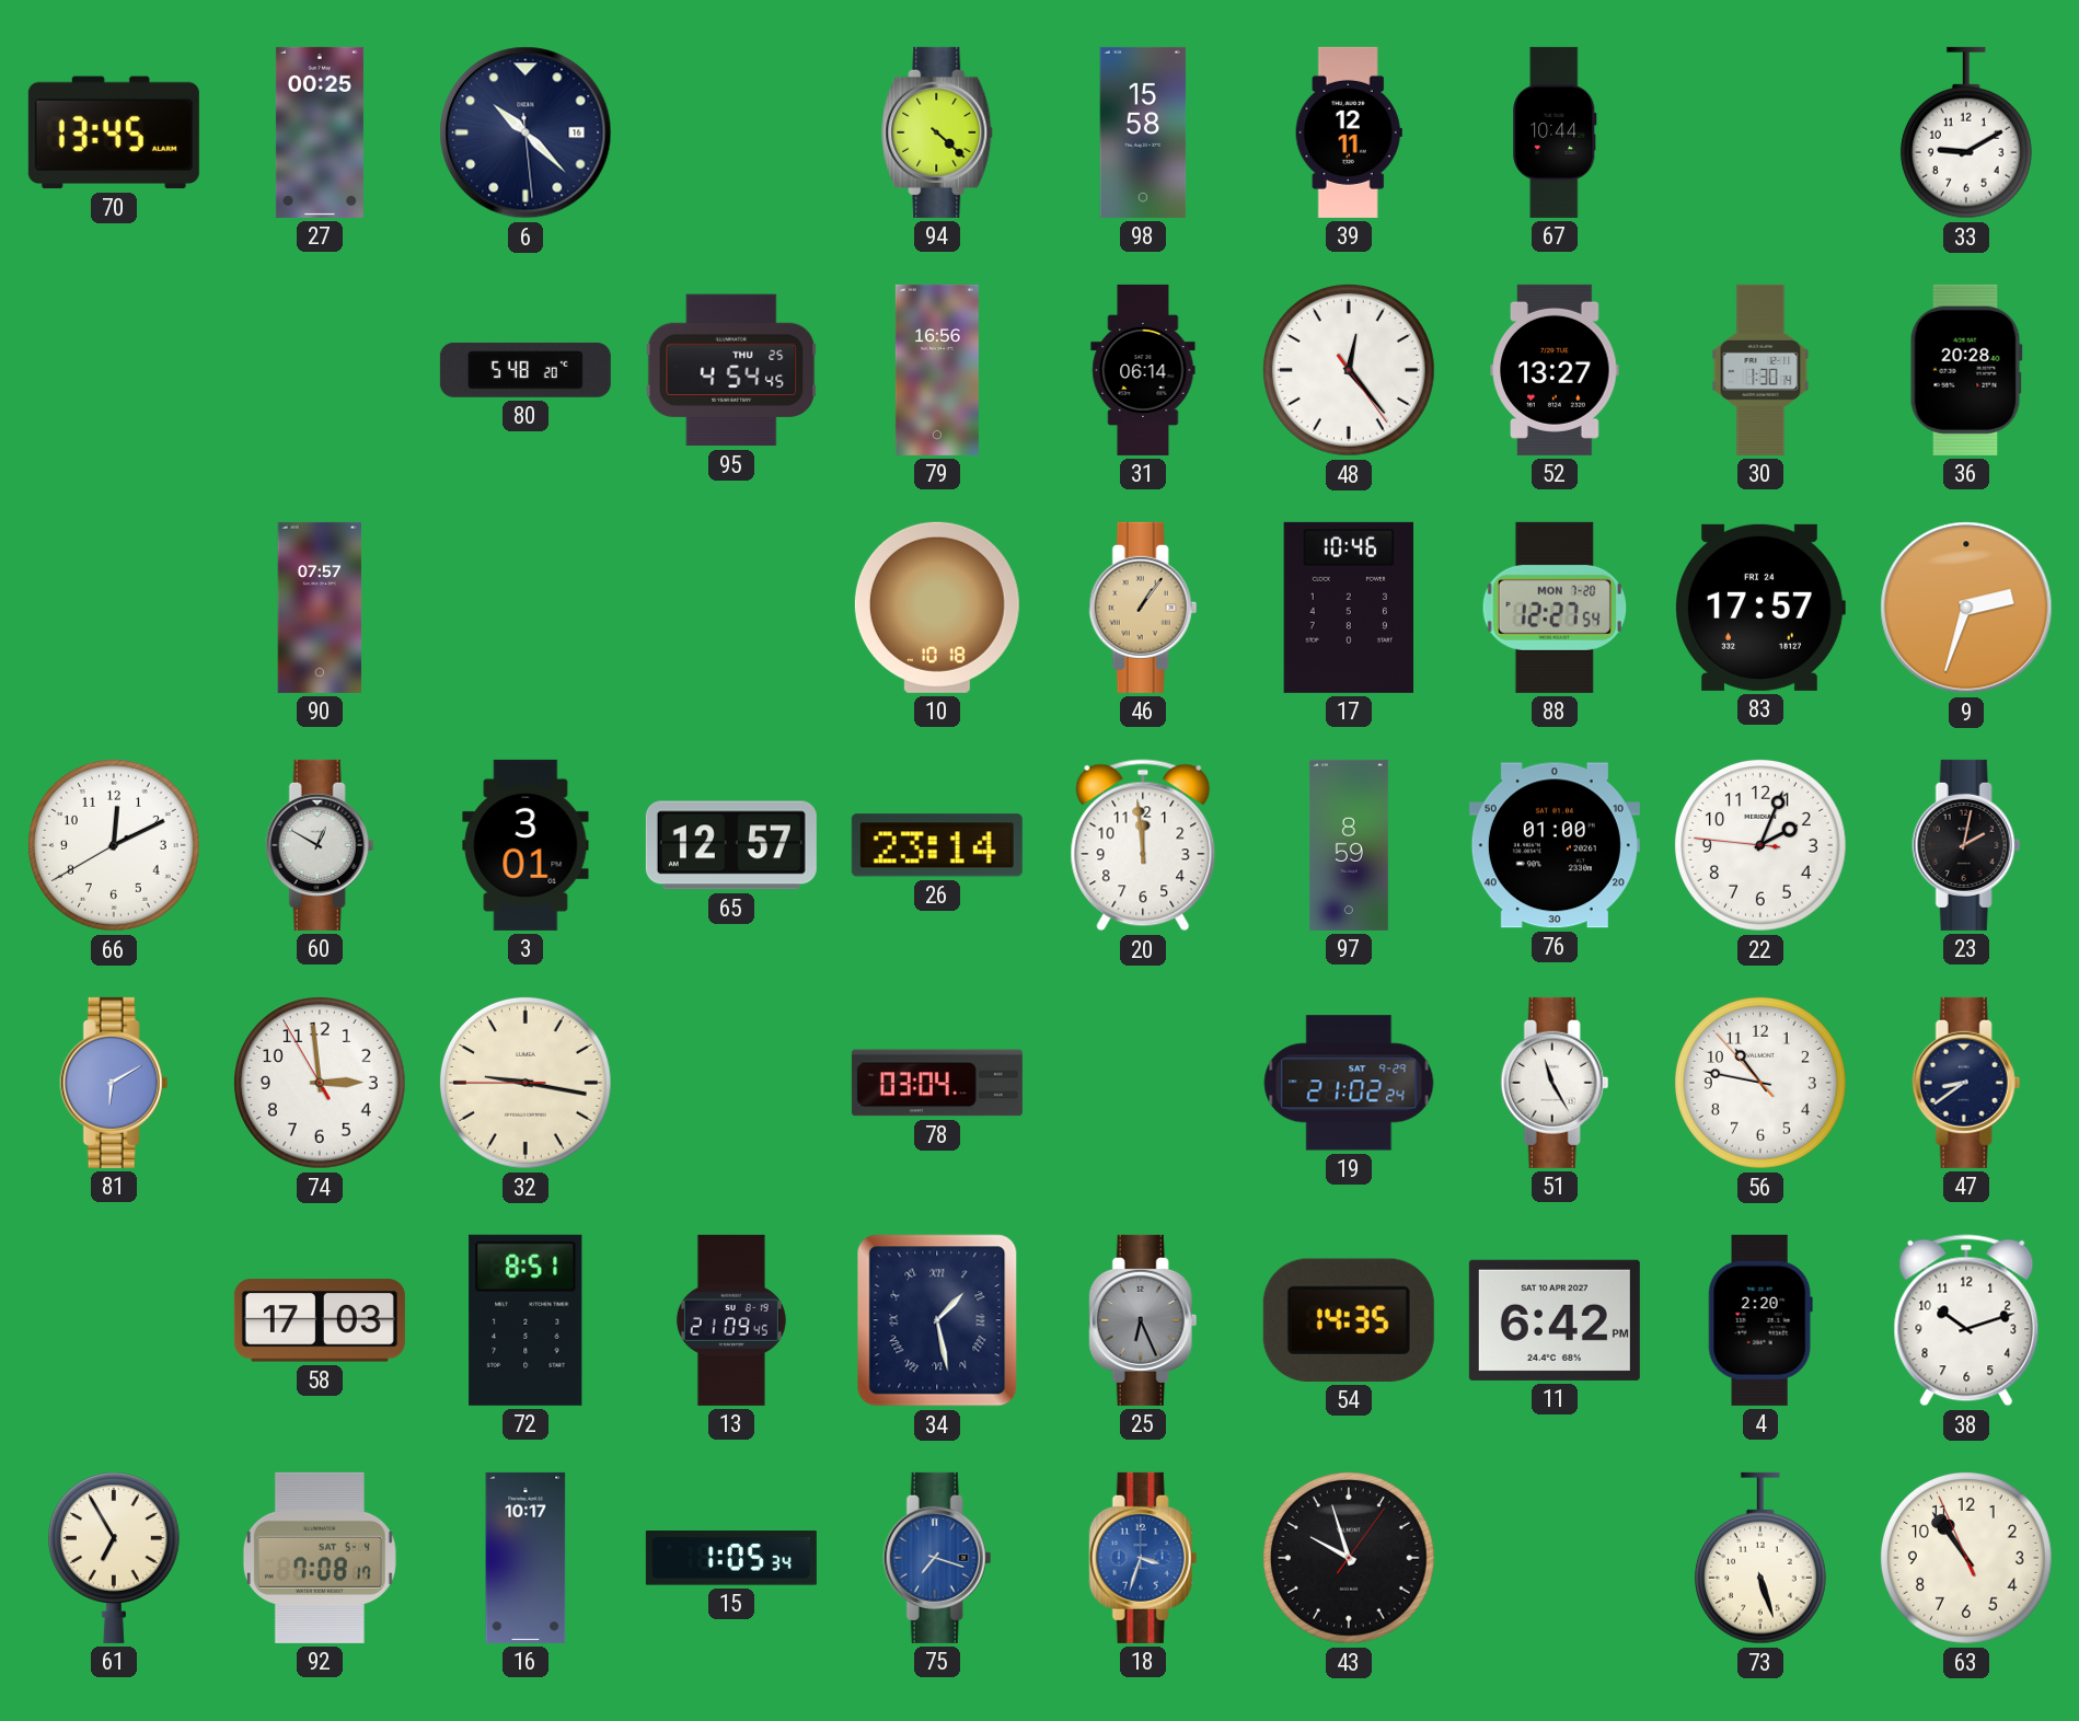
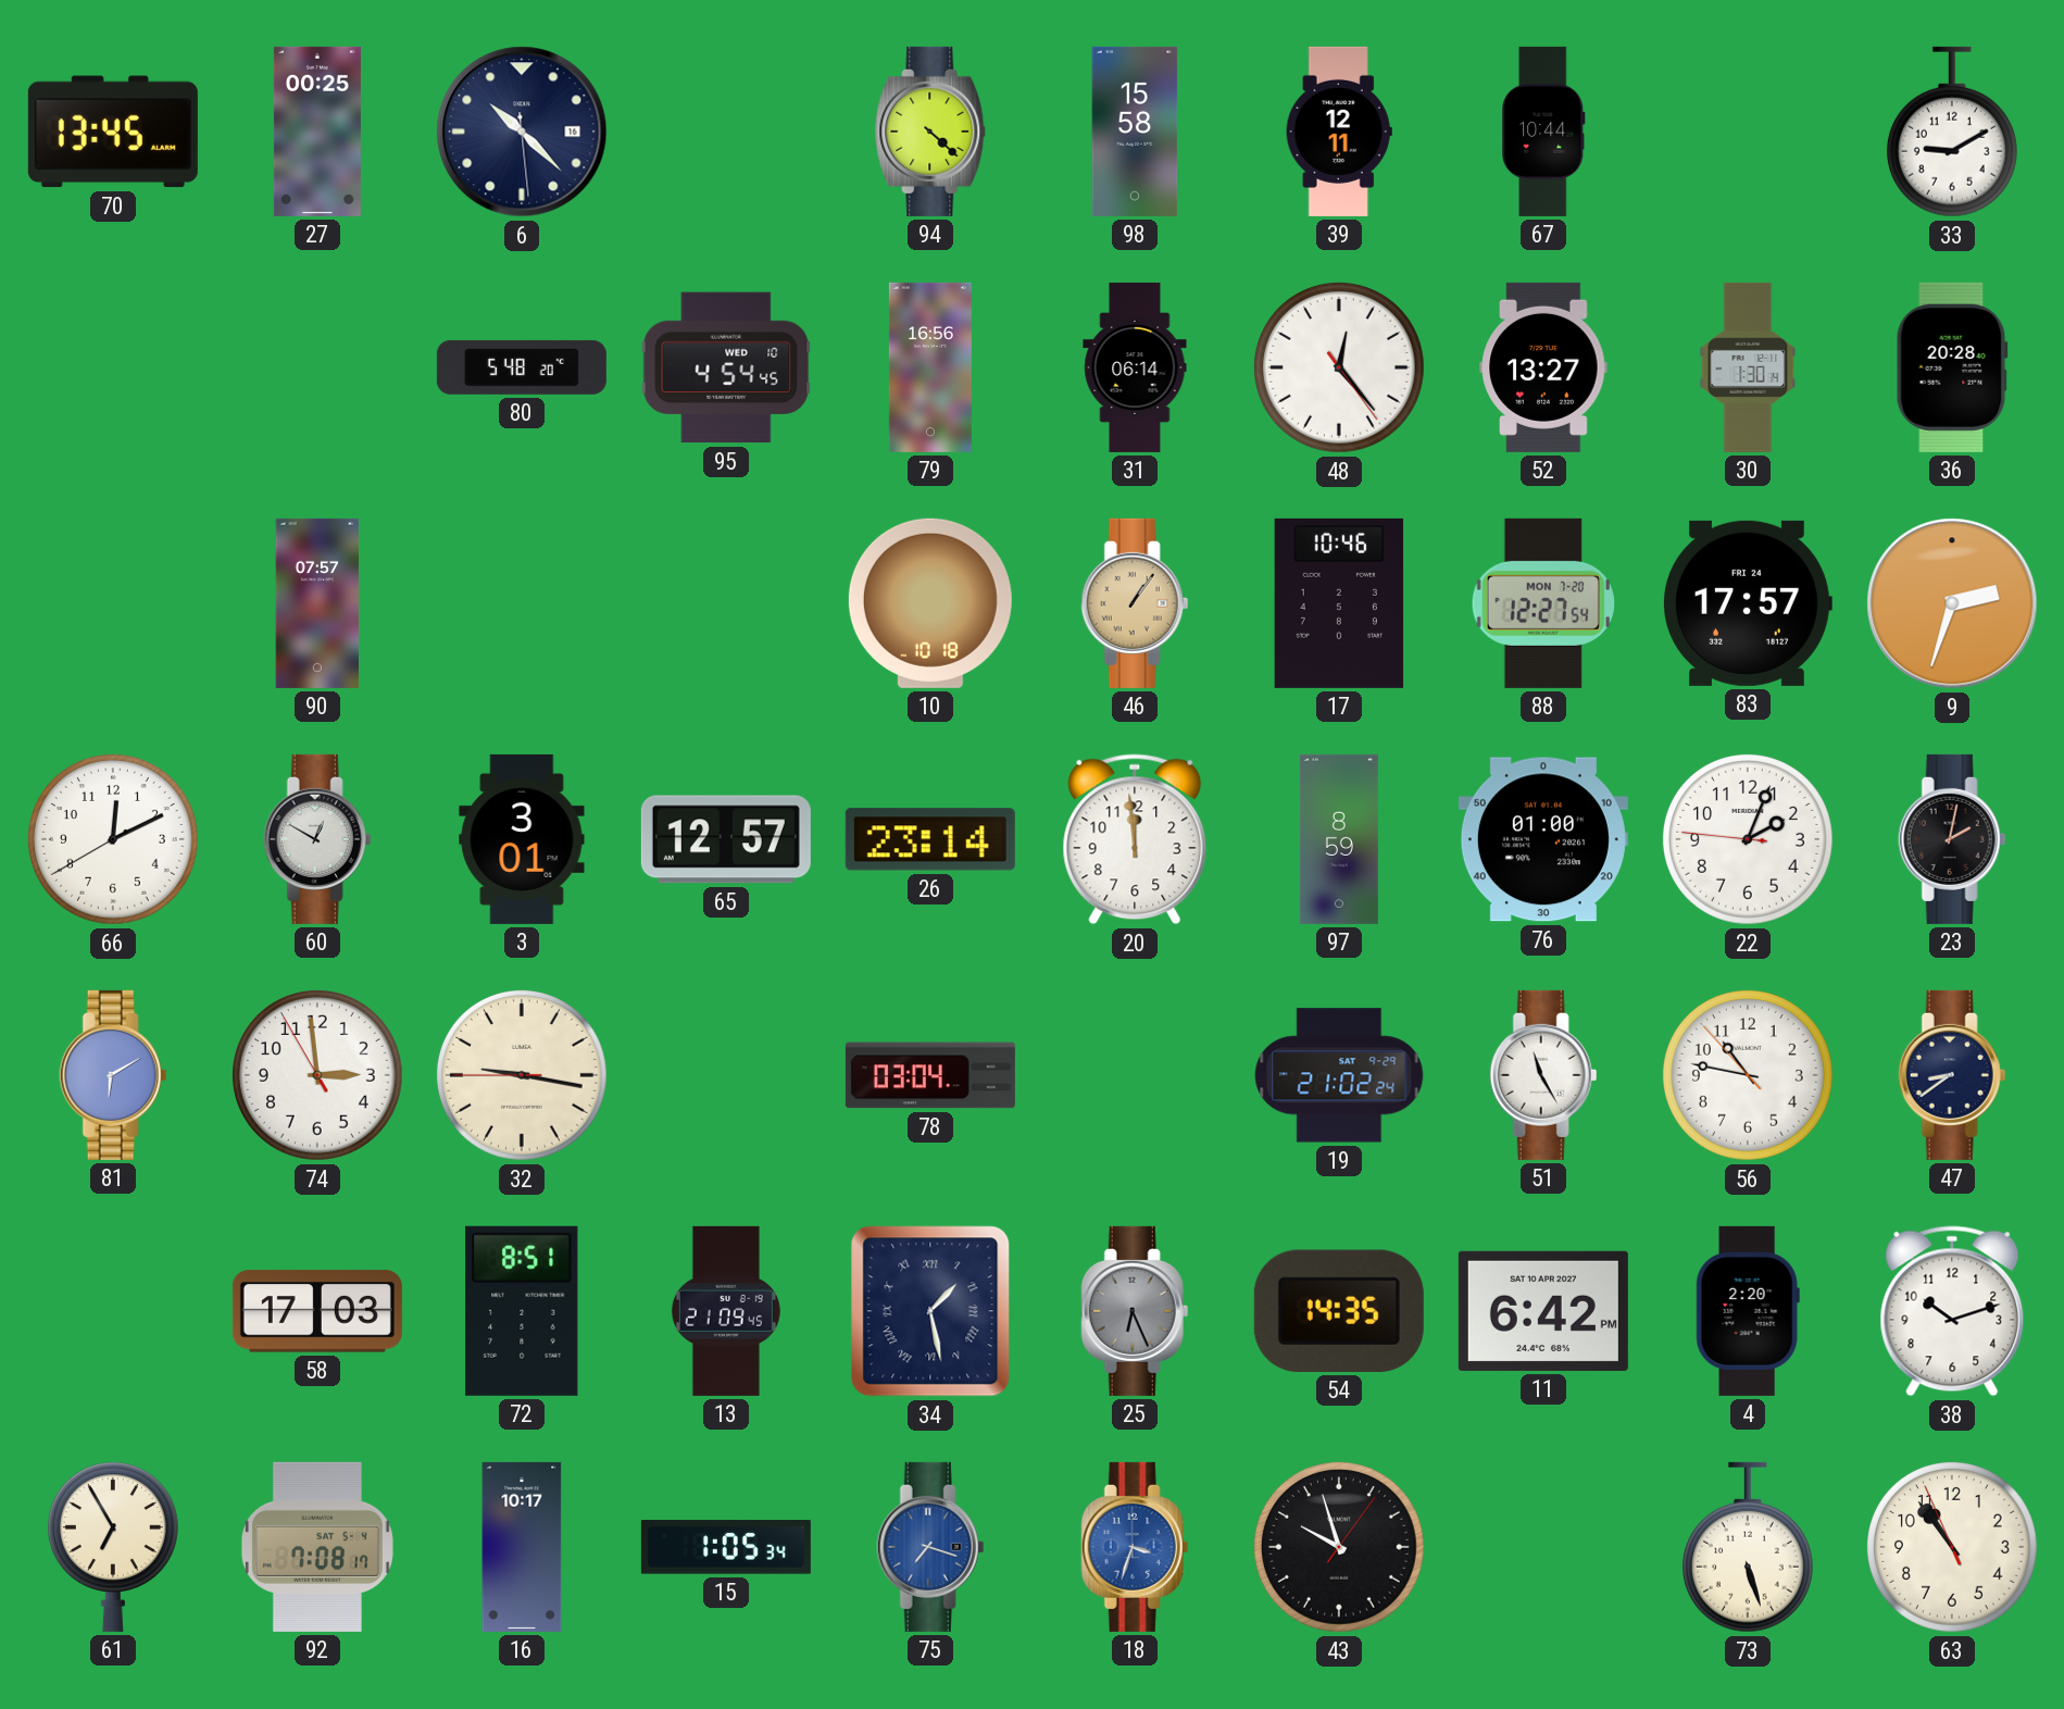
95 date: THU 25 -> WED 10
